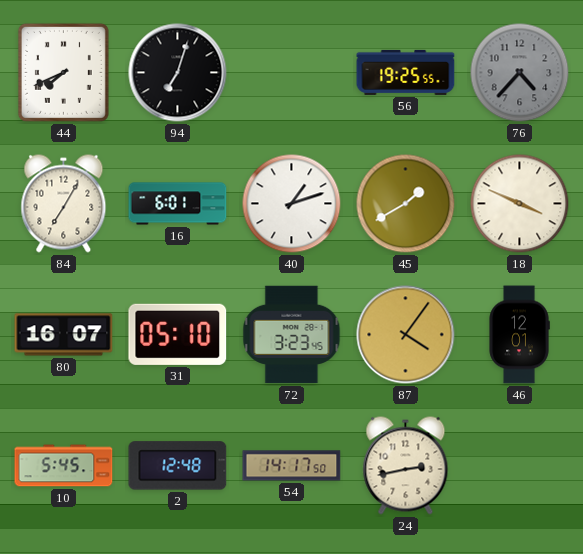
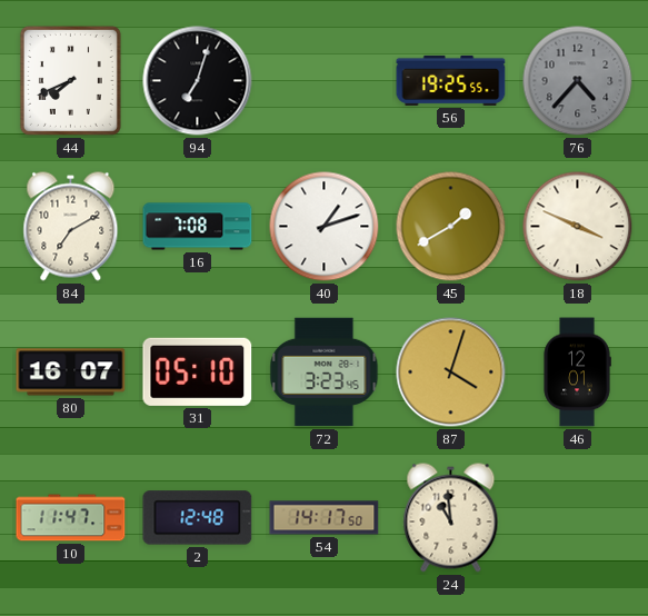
84: 7:05 -> 7:10
16: 6:01 -> 7:08
87: 4:06 -> 4:03
10: 5:45 -> 11:47
24: 2:43 -> 10:59
